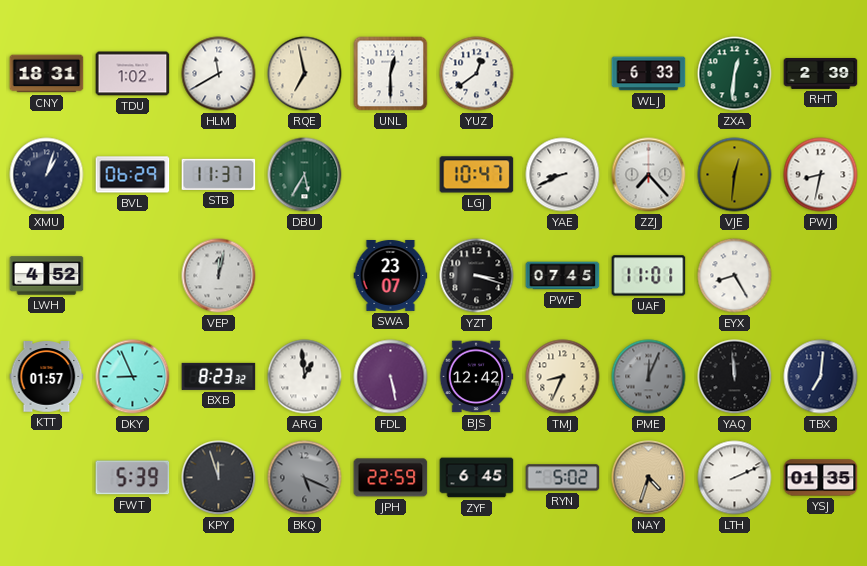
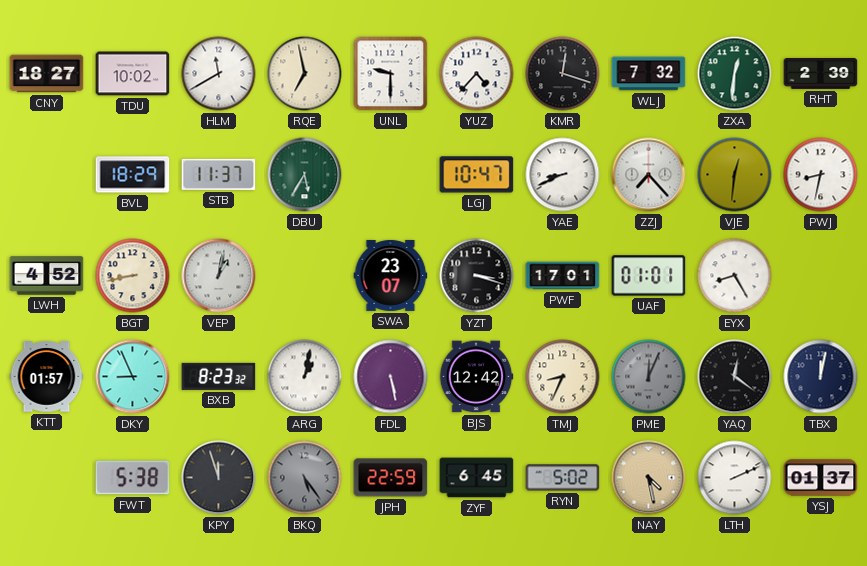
CNY: 18:31 -> 18:27
TDU: 1:02 -> 10:02
UNL: 12:30 -> 9:30
YUZ: 12:39 -> 4:37
KMR: none -> 12:18
WLJ: 6:33 -> 7:32
XMU: 1:03 -> none
BVL: 06:29 -> 18:29
BGT: none -> 8:43
VEP: 12:02 -> 1:02
PWF: 07:45 -> 17:01
UAF: 11:01 -> 01:01
ARG: 12:59 -> 1:02
YAQ: 11:59 -> 12:21
TBX: 7:01 -> 12:02
FWT: 5:39 -> 5:38
BKQ: 5:19 -> 5:24
NAY: 4:33 -> 4:28
YSJ: 01:35 -> 01:37
